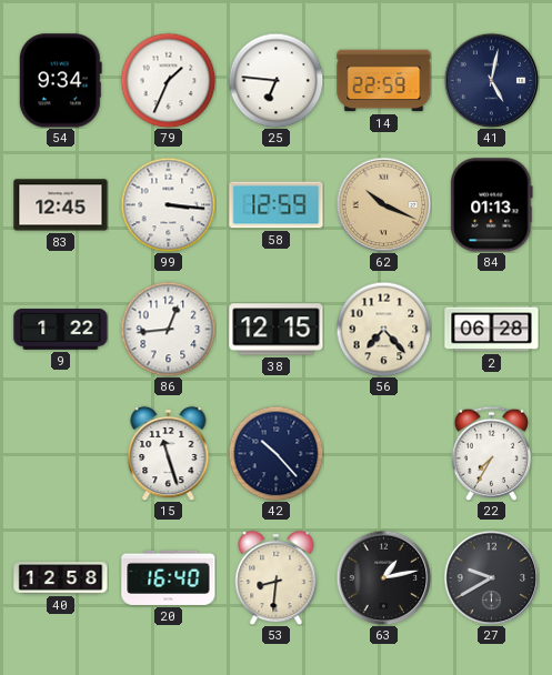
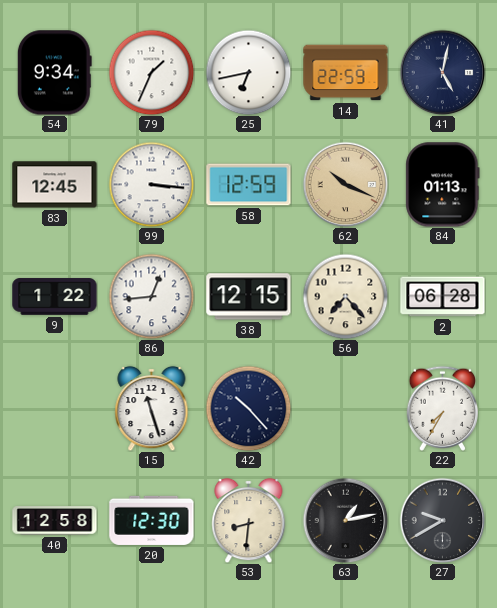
25: 6:46 -> 6:43
20: 16:40 -> 12:30
